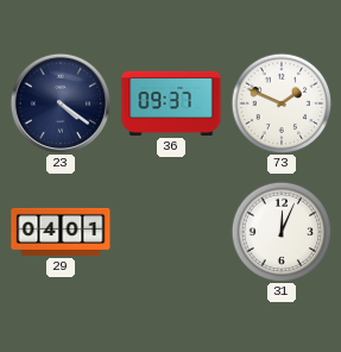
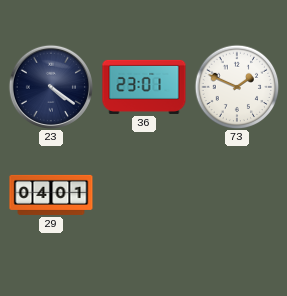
36: 09:37 -> 23:01
31: 12:04 -> none
